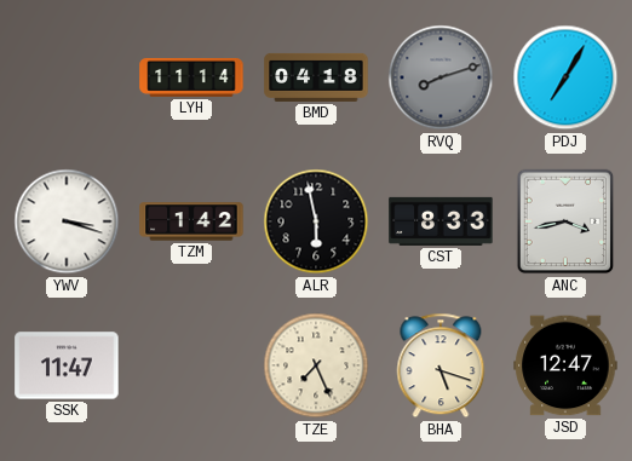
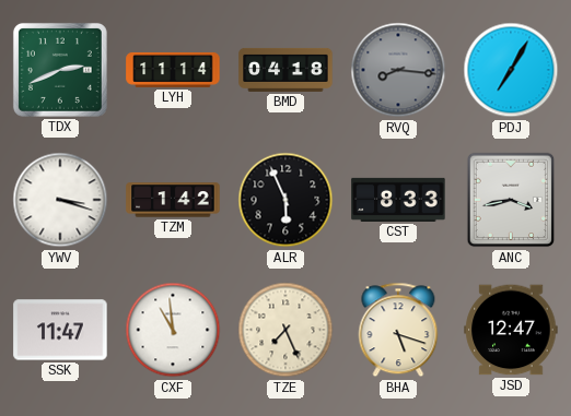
TDX: none -> 2:41
RVQ: 8:12 -> 8:16
ALR: 5:58 -> 5:56
CXF: none -> 10:59
